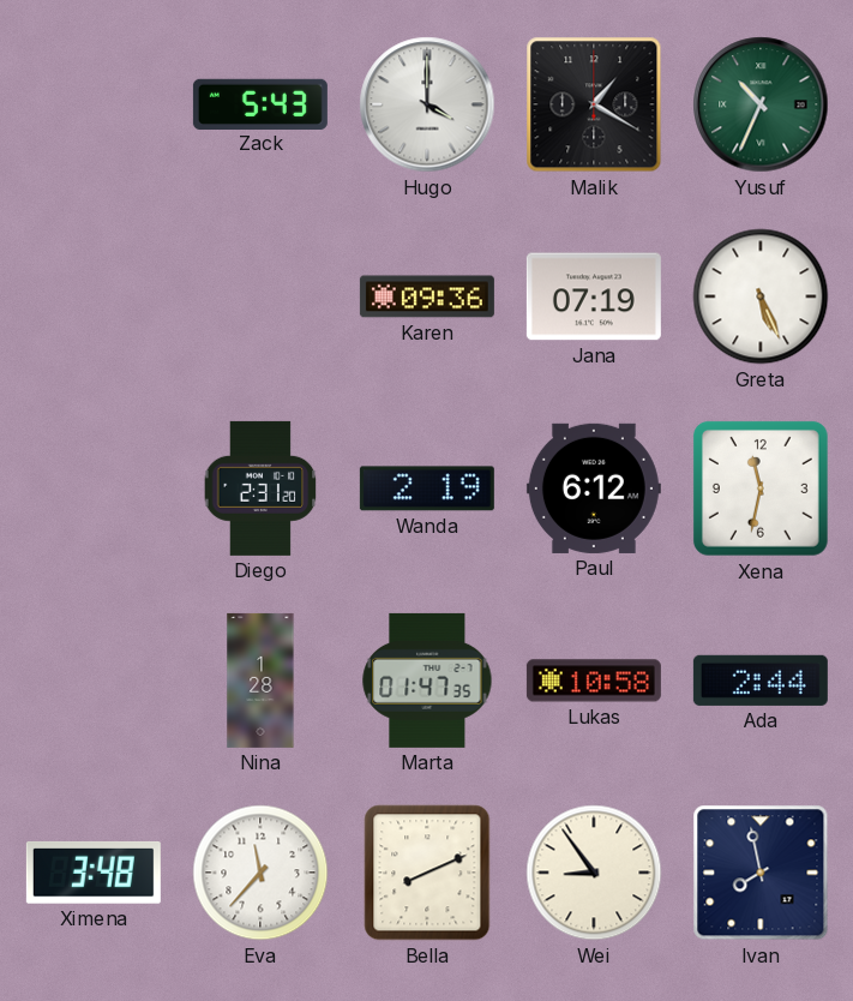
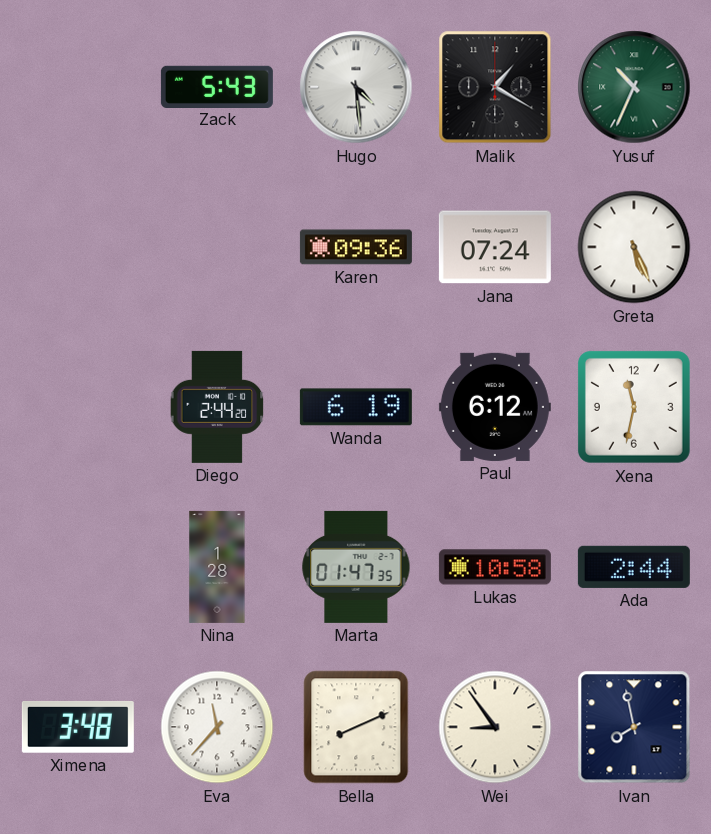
Hugo: 4:00 -> 4:29
Jana: 07:19 -> 07:24
Diego: 2:31 -> 2:44
Wanda: 2:19 -> 6:19
